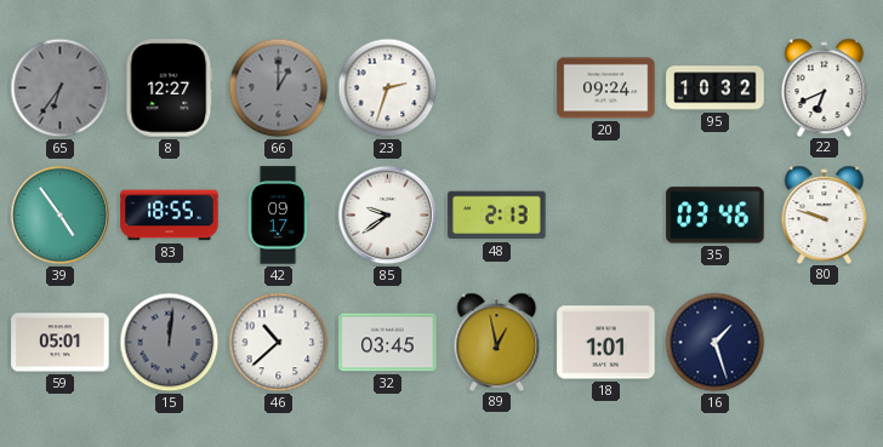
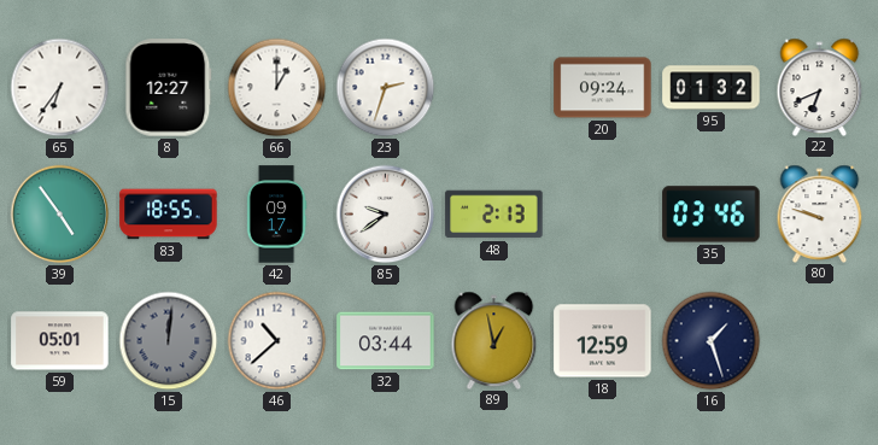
65 dial: grey -> white
66 dial: grey -> white
95: 10:32 -> 01:32
32: 03:45 -> 03:44
18: 1:01 -> 12:59
